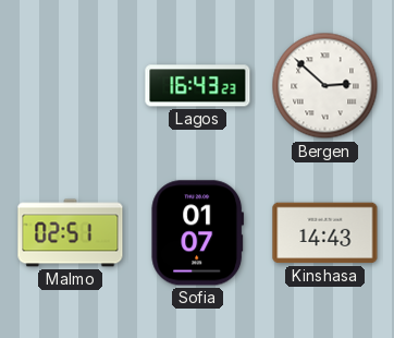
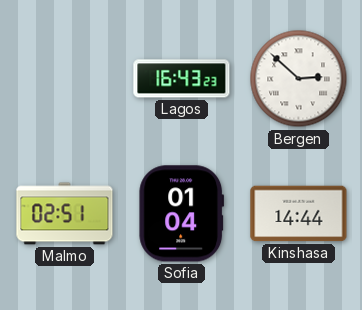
Sofia: 01:07 -> 01:04
Kinshasa: 14:43 -> 14:44
